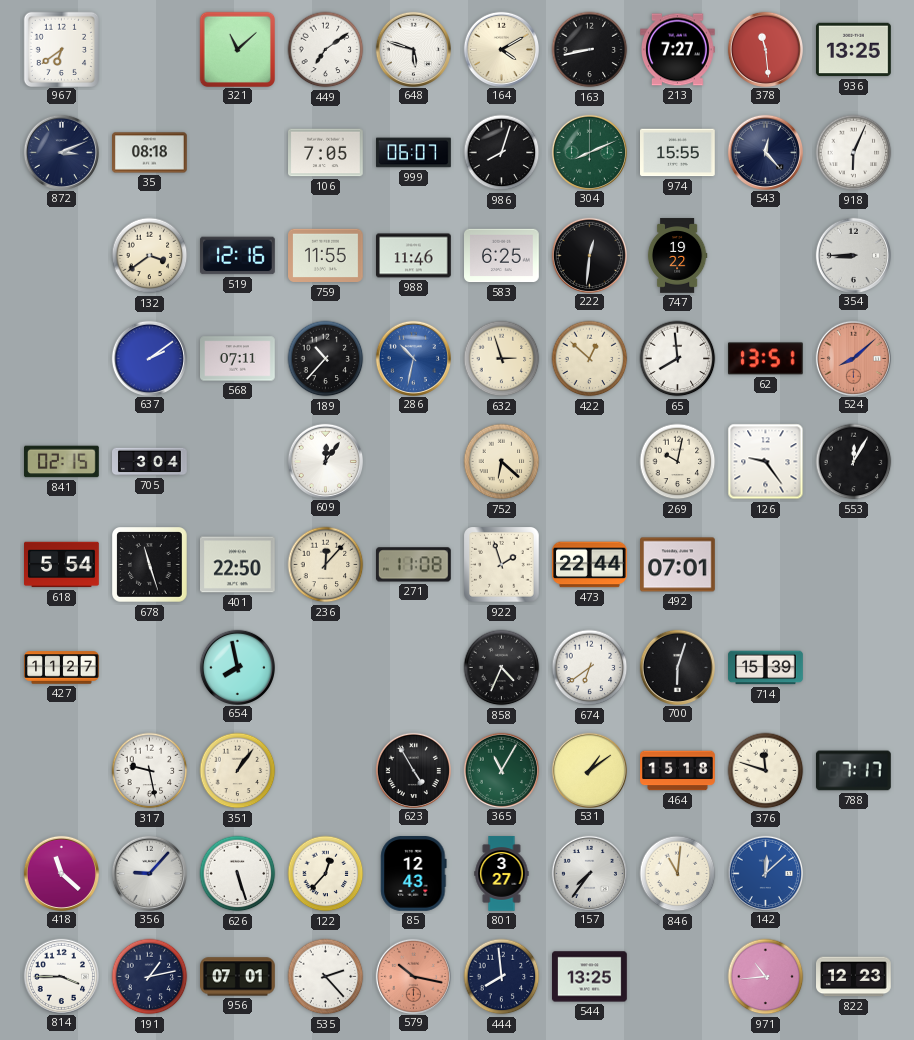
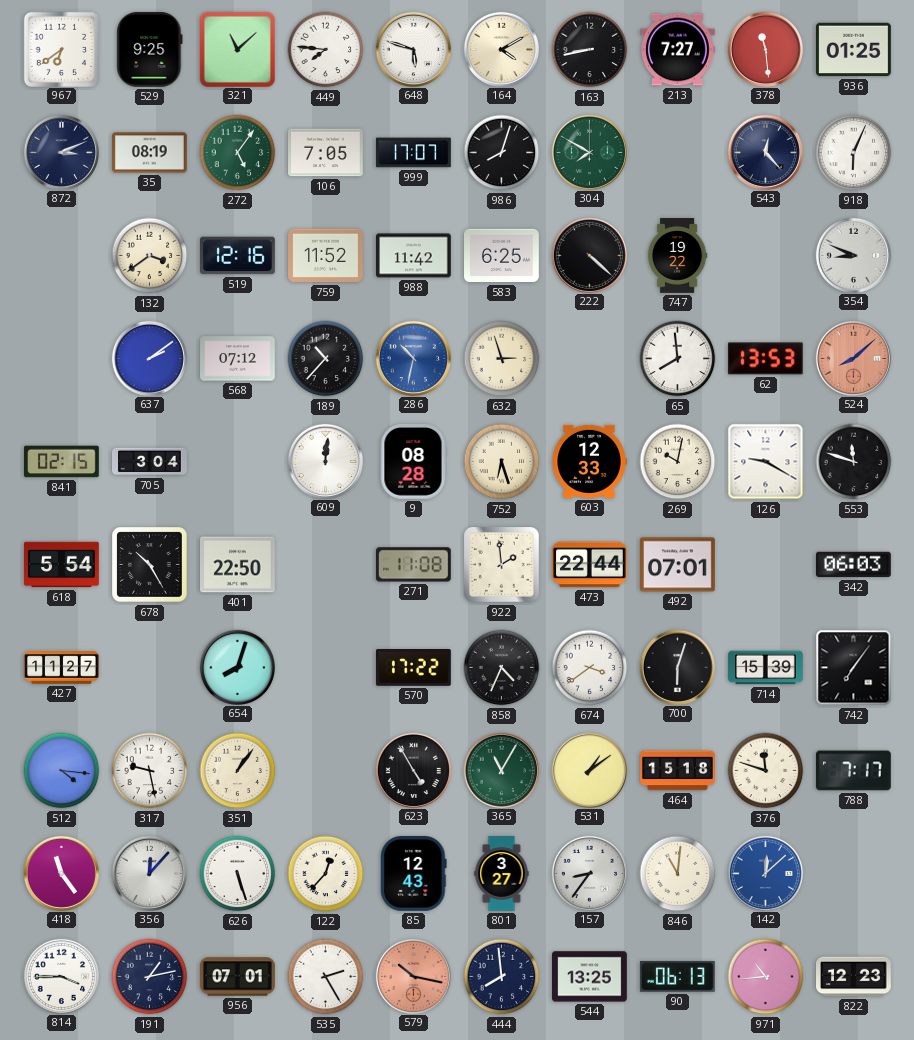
529: none -> 9:25
449: 7:09 -> 7:46
936: 13:25 -> 01:25
35: 08:18 -> 08:19
272: none -> 5:06
999: 06:07 -> 17:07
304: 8:11 -> 7:50
974: 15:55 -> none
759: 11:55 -> 11:52
988: 11:46 -> 11:42
222: 12:31 -> 4:22
354: 8:45 -> 8:49
568: 07:11 -> 07:12
422: 12:52 -> none
62: 13:51 -> 13:53
609: 12:06 -> 12:01
9: none -> 08:28
752: 6:22 -> 6:27
603: none -> 12:33
126: 9:24 -> 9:20
553: 12:05 -> 11:48
678: 11:27 -> 10:25
236: 12:07 -> none
922: 1:57 -> 1:59
342: none -> 06:03
654: 7:58 -> 8:03
570: none -> 17:22
674: 6:39 -> 3:39
742: none -> 7:06
512: none -> 4:16
418: 11:22 -> 11:24
356: 9:07 -> 12:07
157: 7:36 -> 8:36
535: 2:23 -> 2:25
90: none -> 06:13
